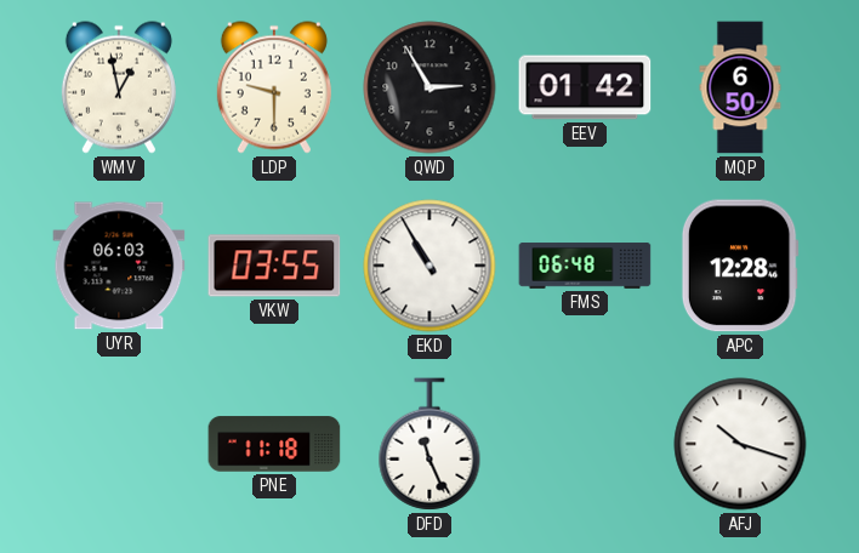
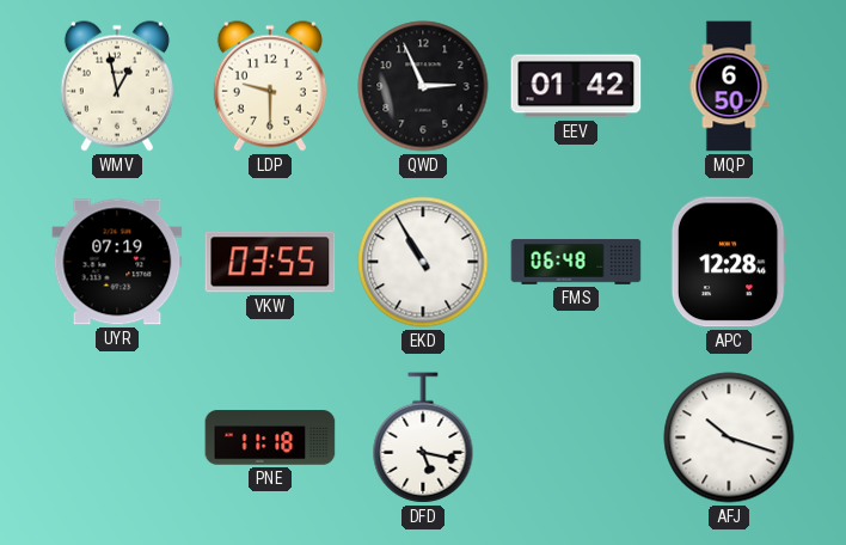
QWD: 2:55 -> 2:56
UYR: 06:03 -> 07:19
DFD: 11:26 -> 5:17
